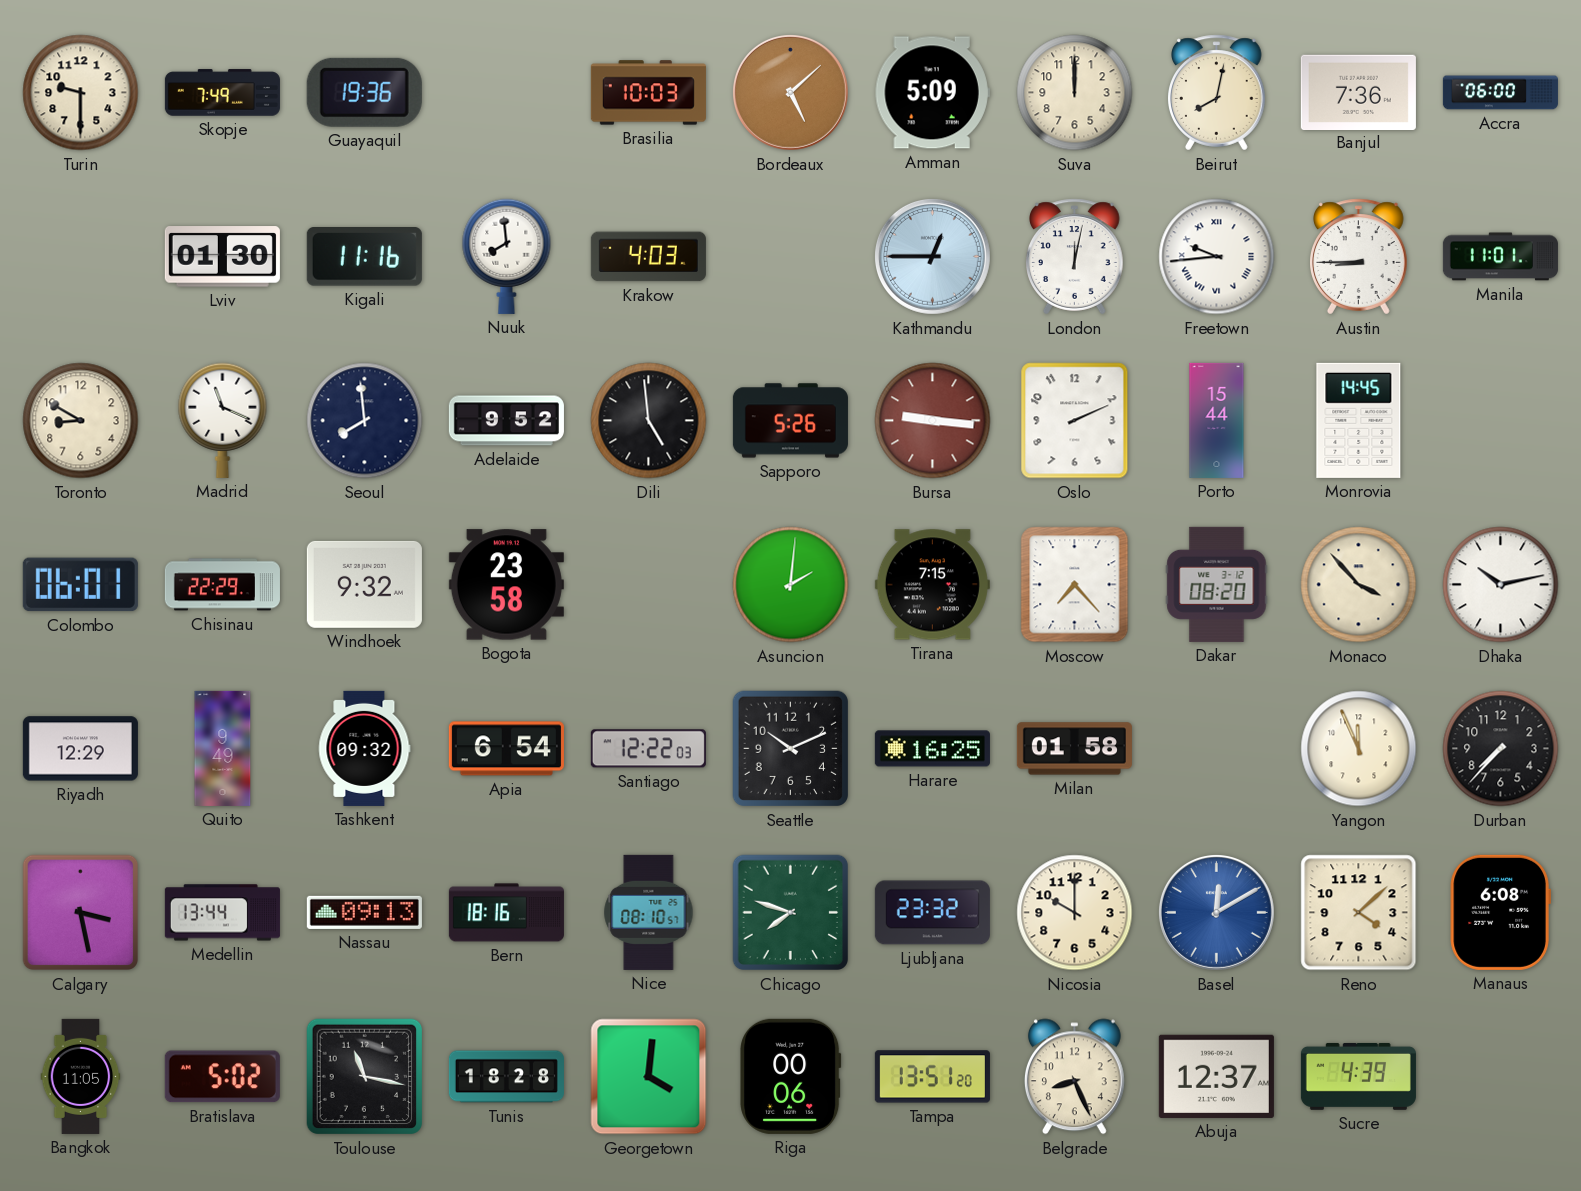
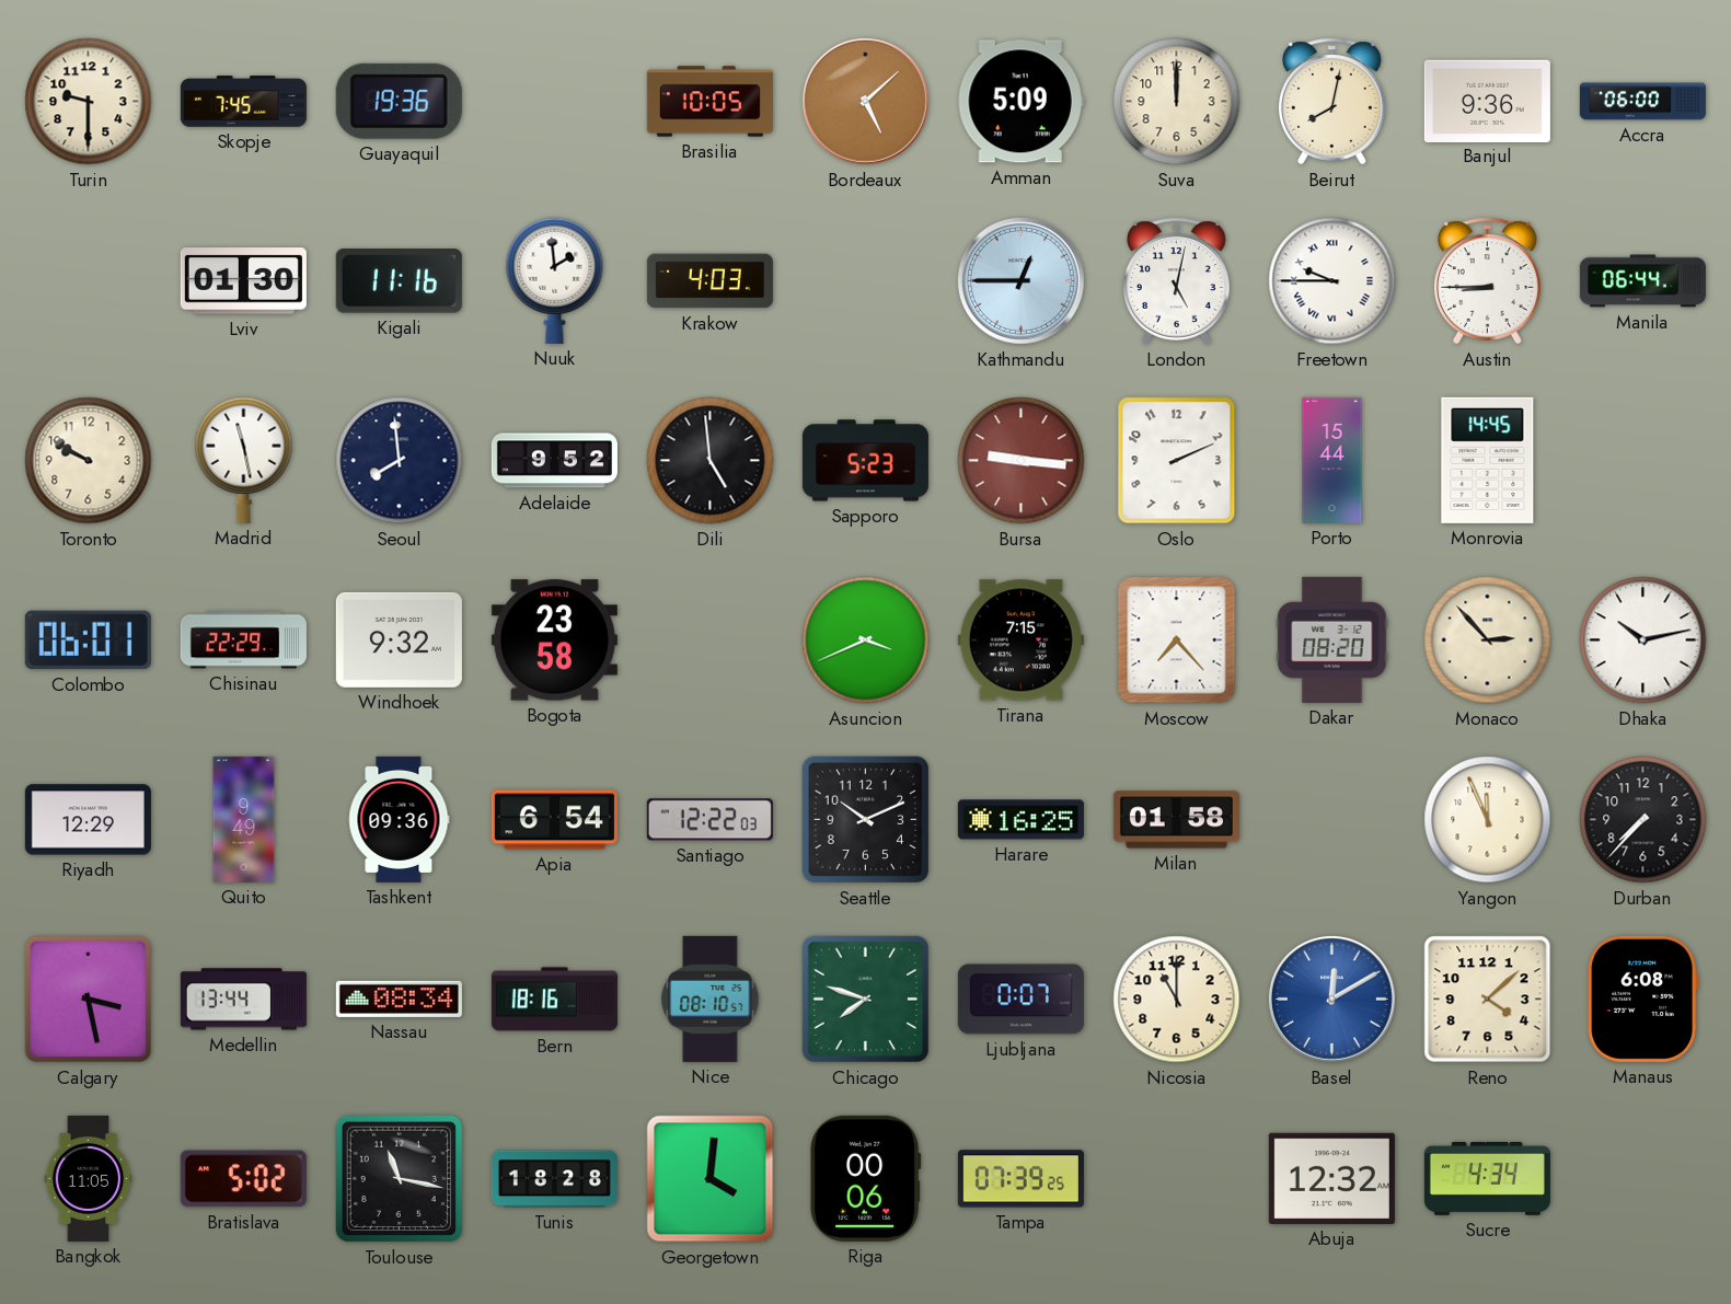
Skopje: 7:49 -> 7:45
Brasilia: 10:03 -> 10:05
Banjul: 7:36 -> 9:36
Nuuk: 7:59 -> 1:59
London: 12:02 -> 5:02
Freetown: 9:44 -> 9:45
Manila: 11:01 -> 06:44
Toronto: 8:50 -> 9:50
Madrid: 11:19 -> 11:28
Sapporo: 5:26 -> 5:23
Asuncion: 2:01 -> 3:41
Monaco: 3:53 -> 2:53
Tashkent: 09:32 -> 09:36
Nassau: 09:13 -> 08:34
Ljubljana: 23:32 -> 0:07
Nicosia: 10:00 -> 11:00
Tampa: 13:51 -> 07:39
Belgrade: 8:26 -> none
Abuja: 12:37 -> 12:32
Sucre: 4:39 -> 4:34
